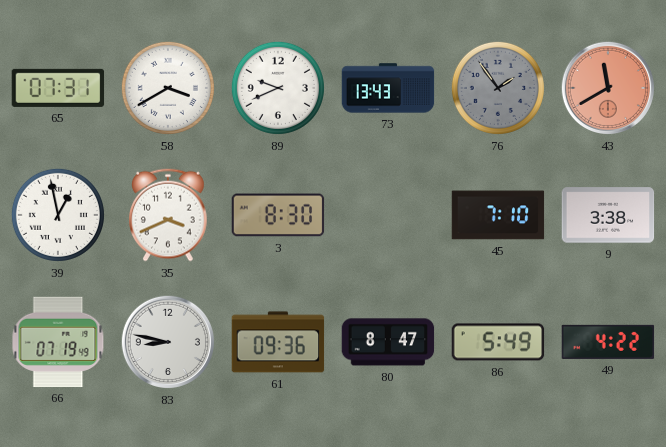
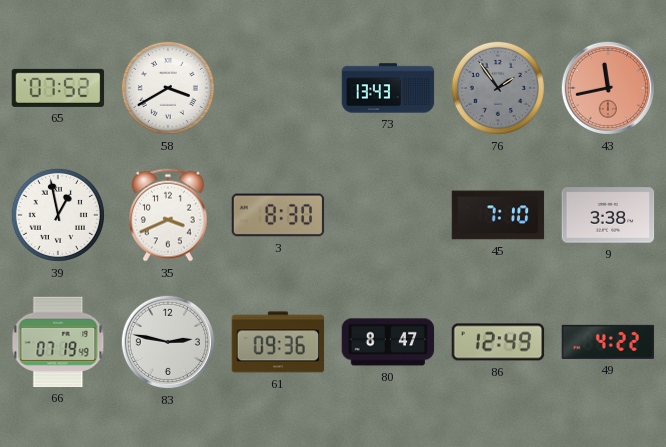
65: 07:31 -> 07:52
89: 9:41 -> none
43: 11:40 -> 11:43
83: 8:47 -> 2:47
86: 5:49 -> 12:49
